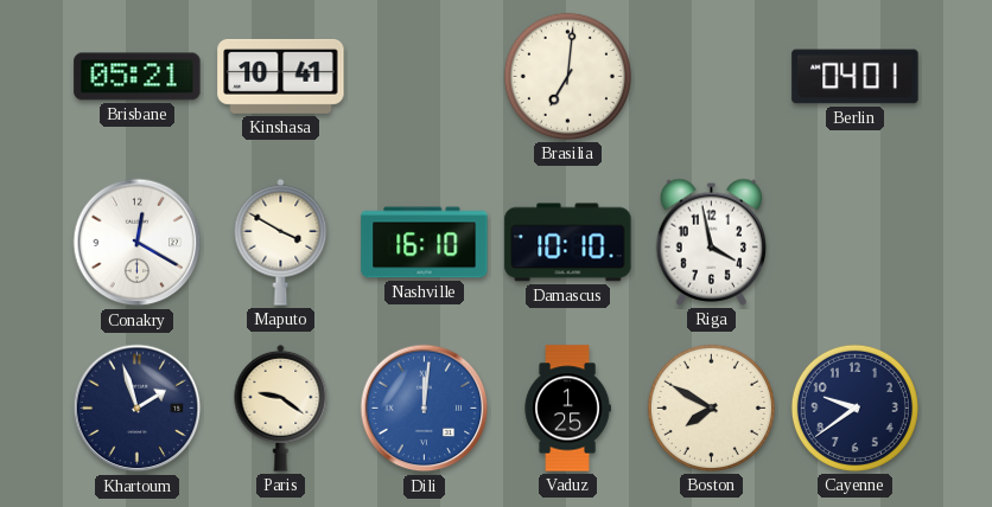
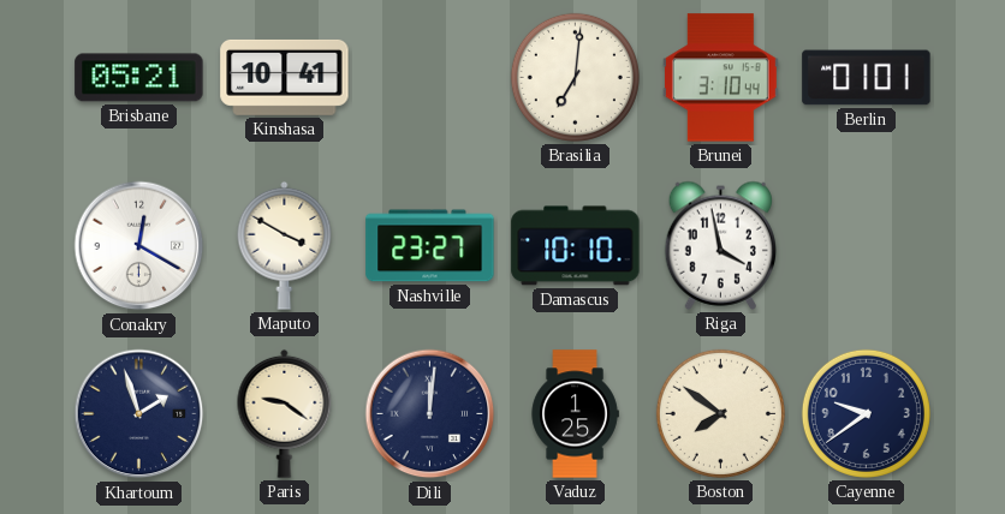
Brunei: none -> 3:10
Berlin: 04:01 -> 01:01
Nashville: 16:10 -> 23:27
Dili dial: blue -> navy
Boston: 7:50 -> 7:51
